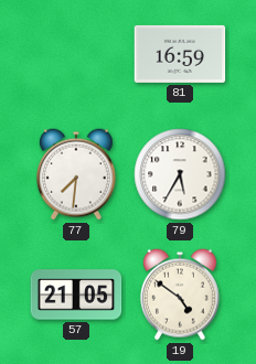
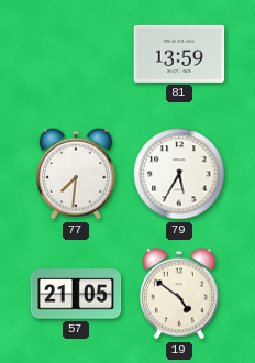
81: 16:59 -> 13:59
